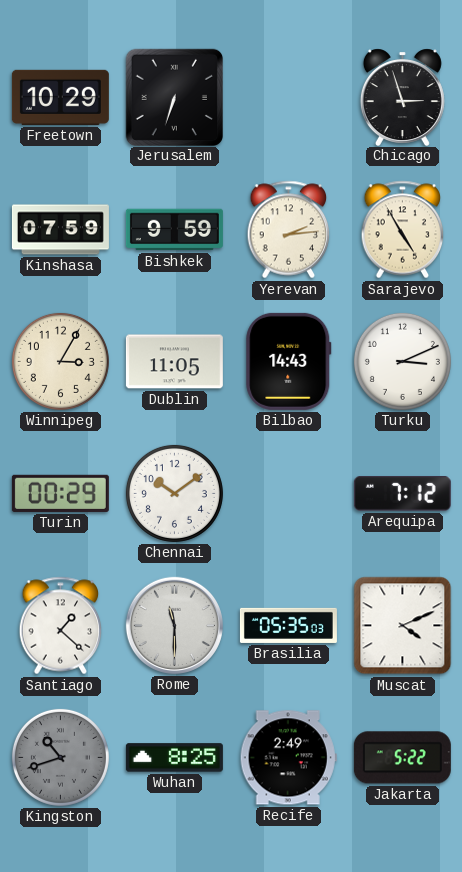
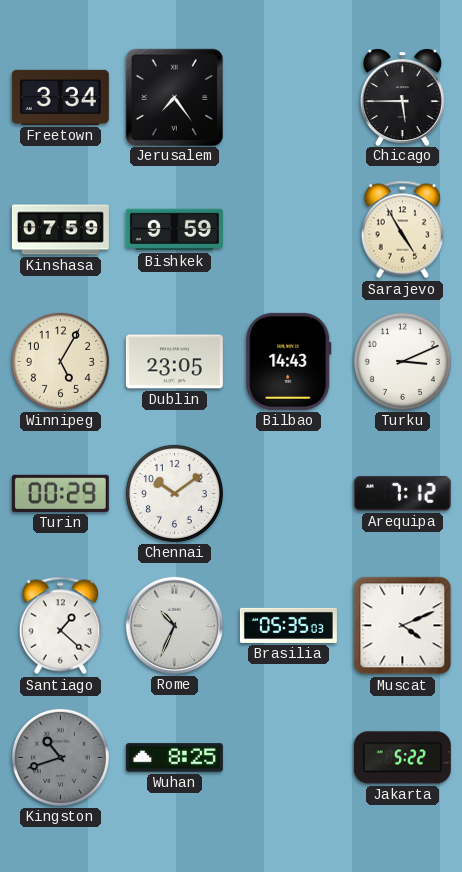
Freetown: 10:29 -> 3:34
Jerusalem: 6:33 -> 7:24
Chicago: 2:57 -> 5:45
Yerevan: 2:14 -> none
Winnipeg: 3:05 -> 5:05
Dublin: 11:05 -> 23:05
Rome: 11:30 -> 10:34
Recife: 2:49 -> none
